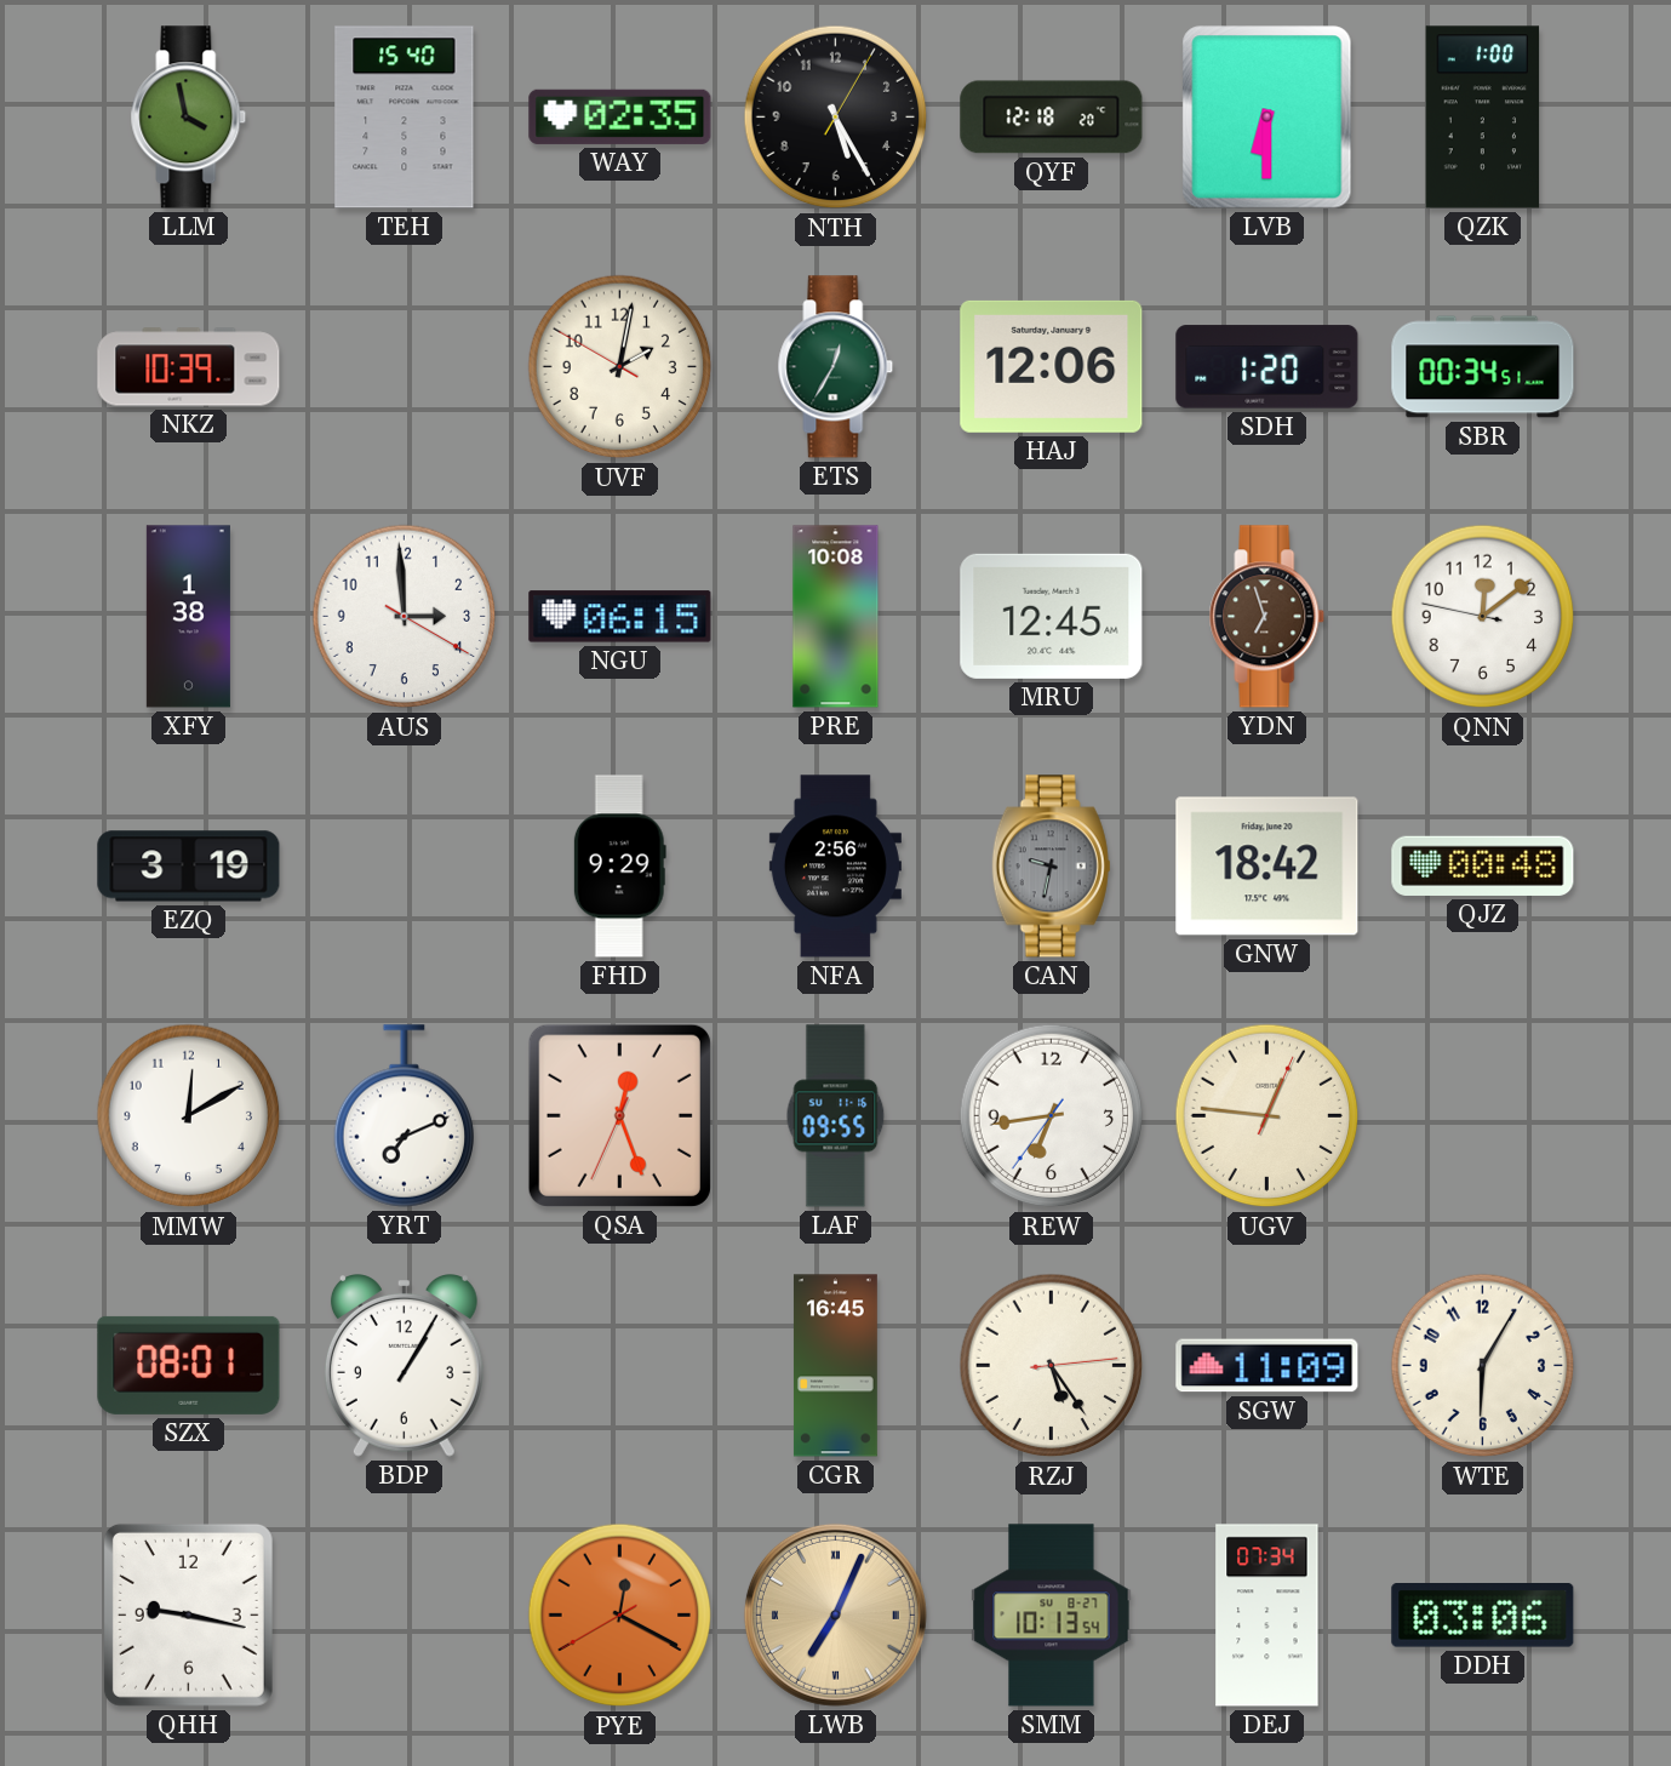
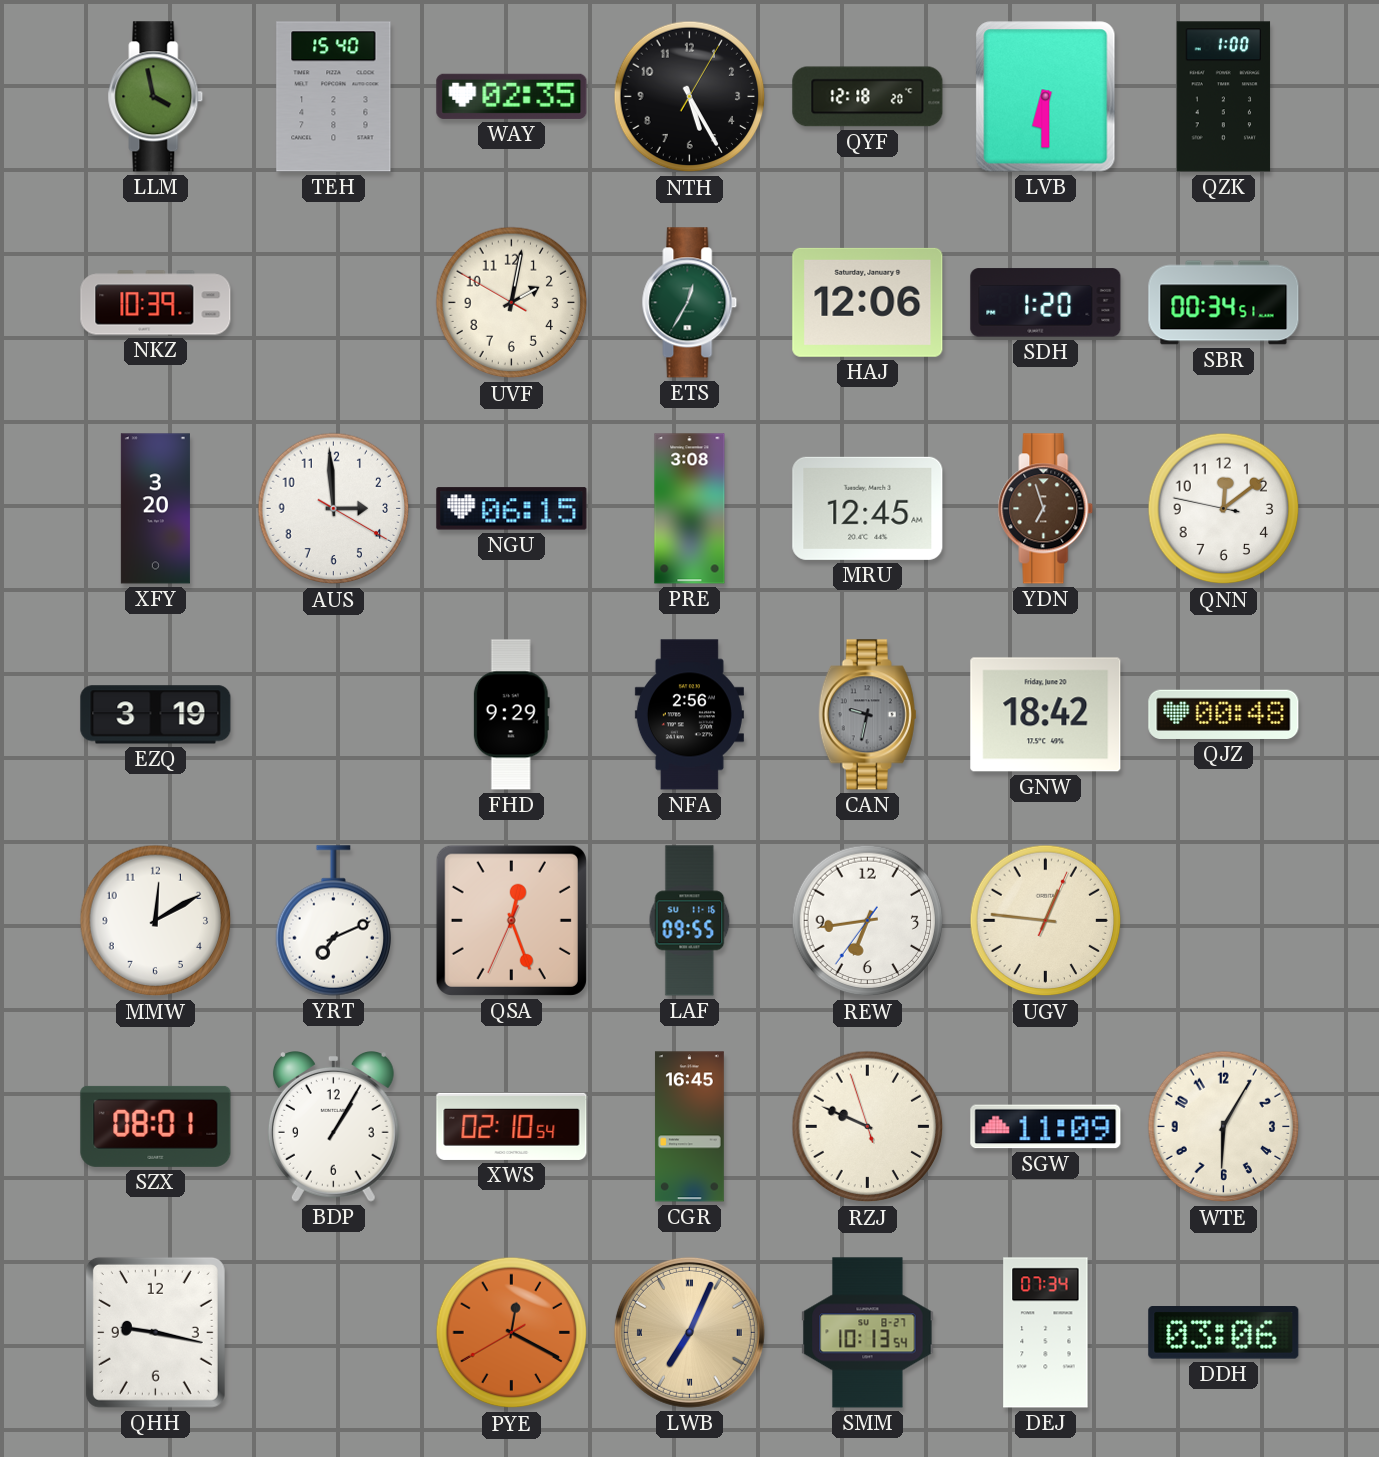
XFY: 1:38 -> 3:20
PRE: 10:08 -> 3:08
XWS: none -> 02:10
RZJ: 5:24 -> 9:48
